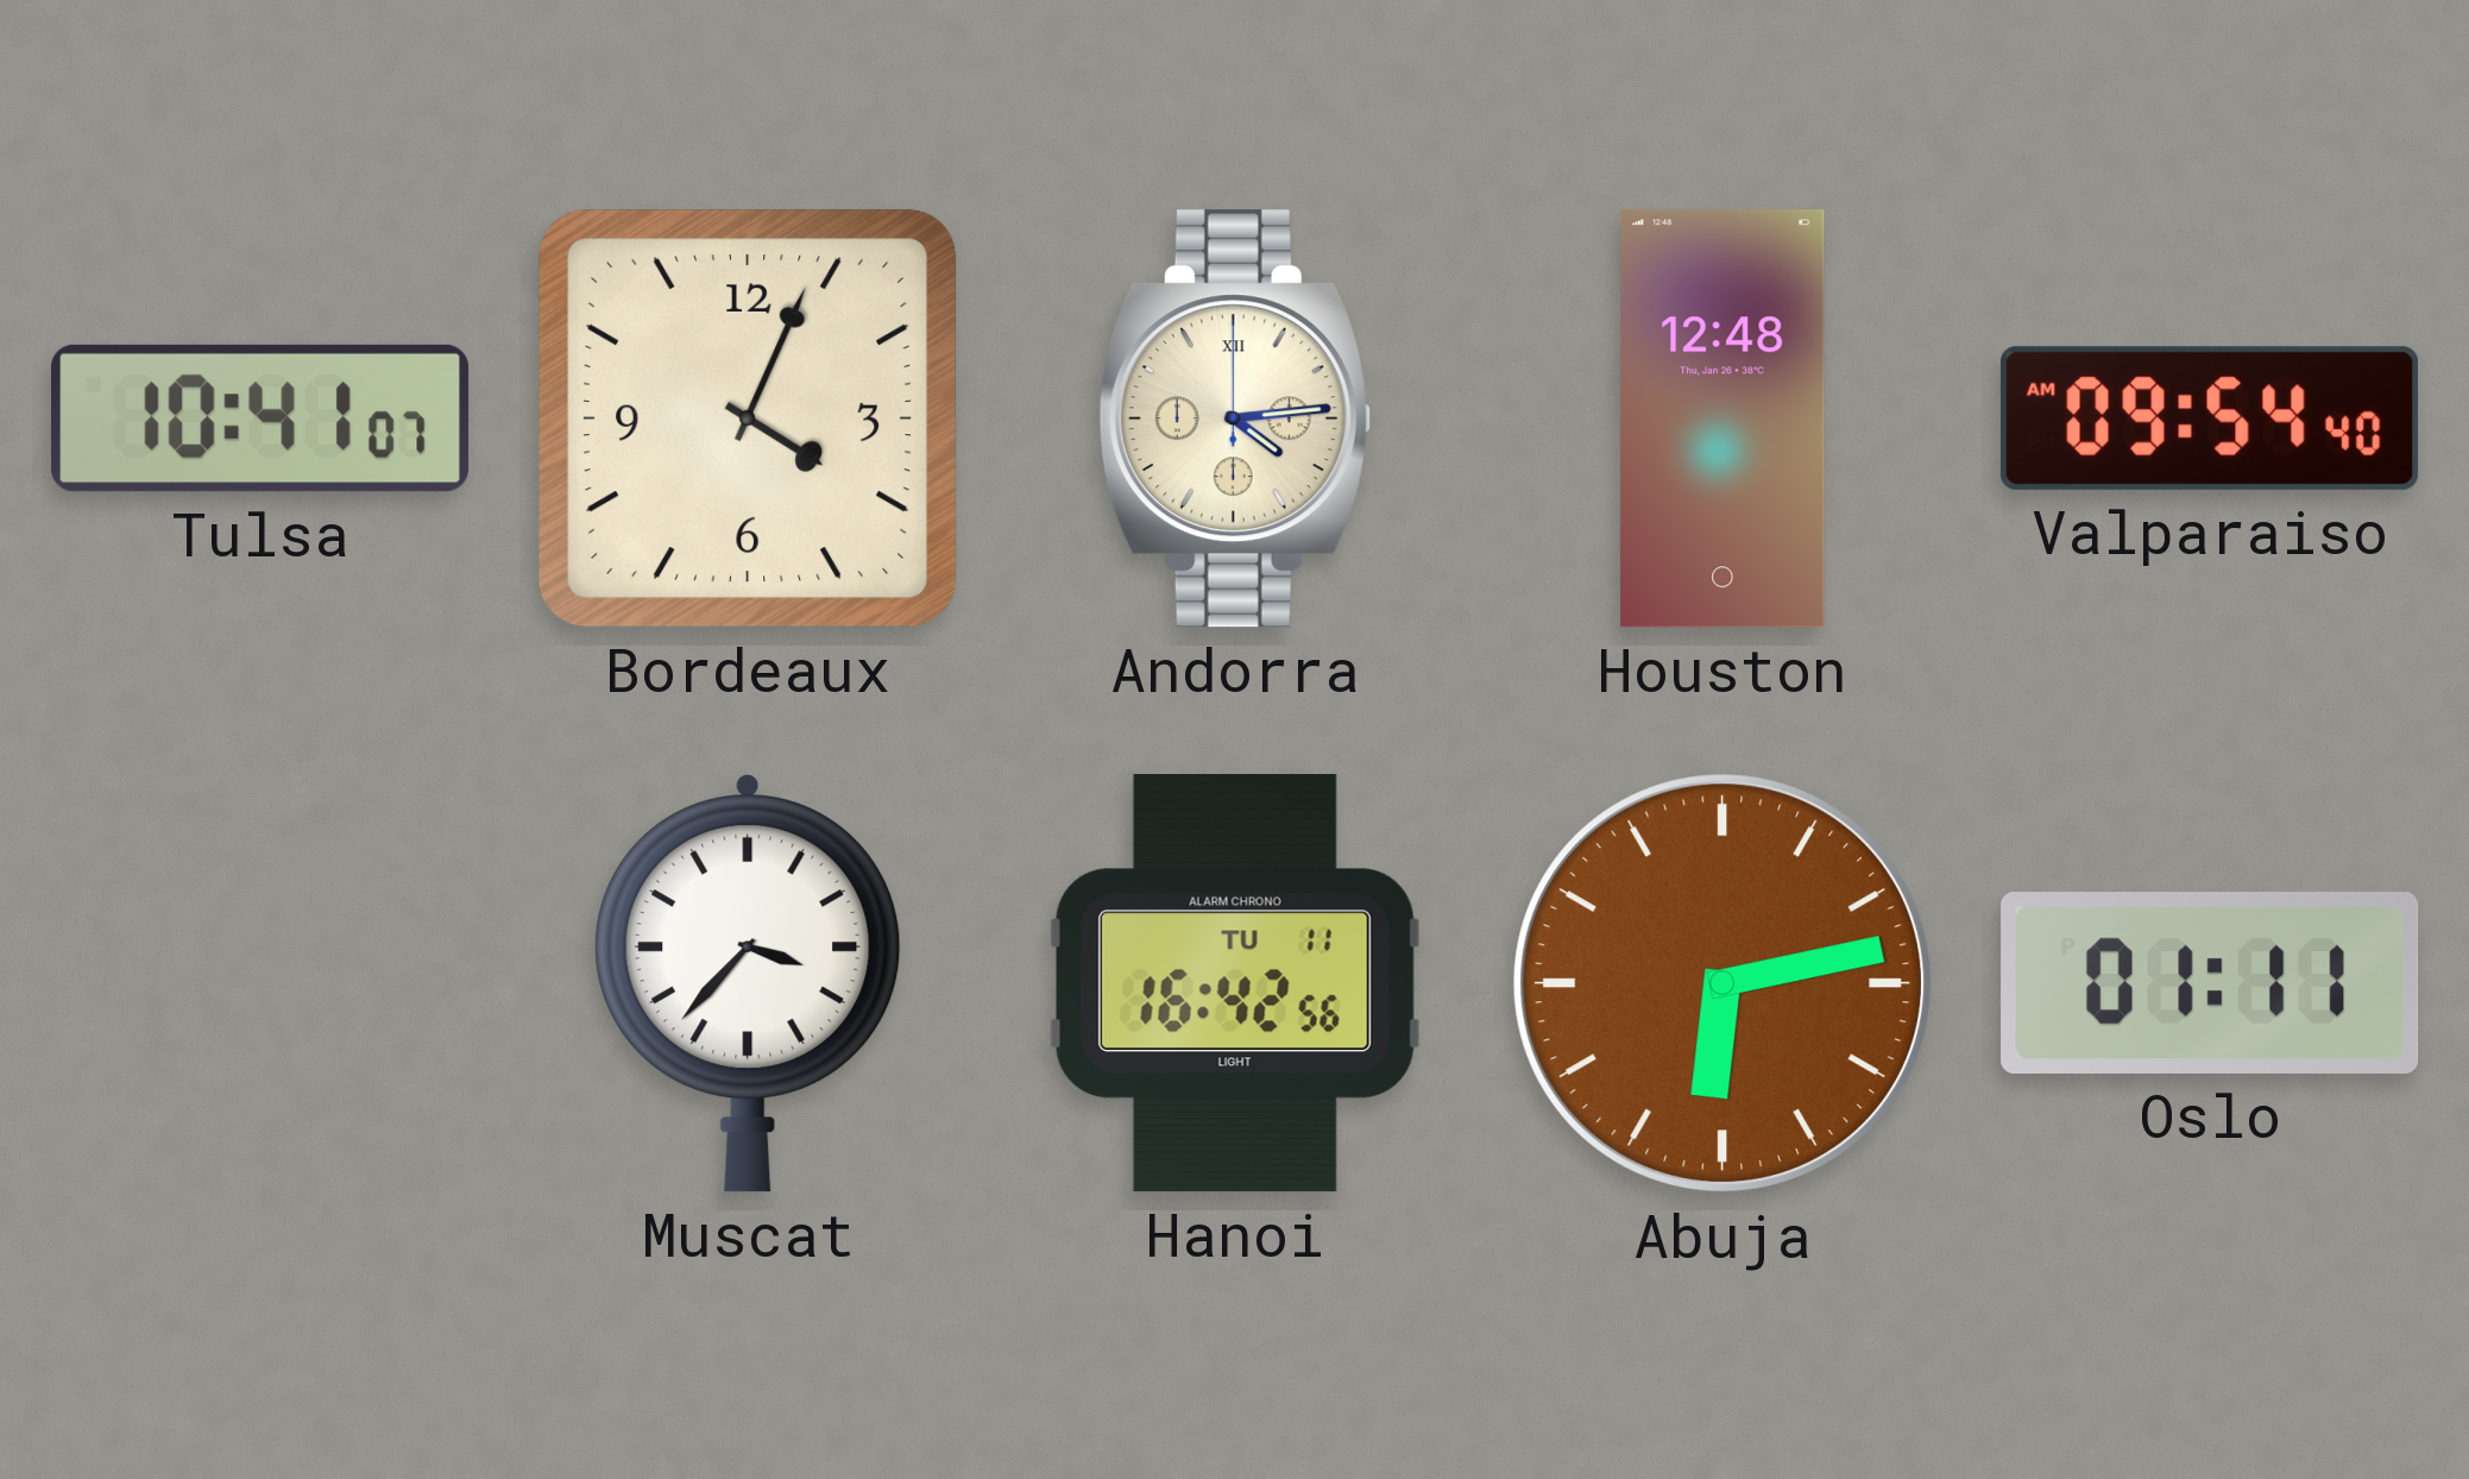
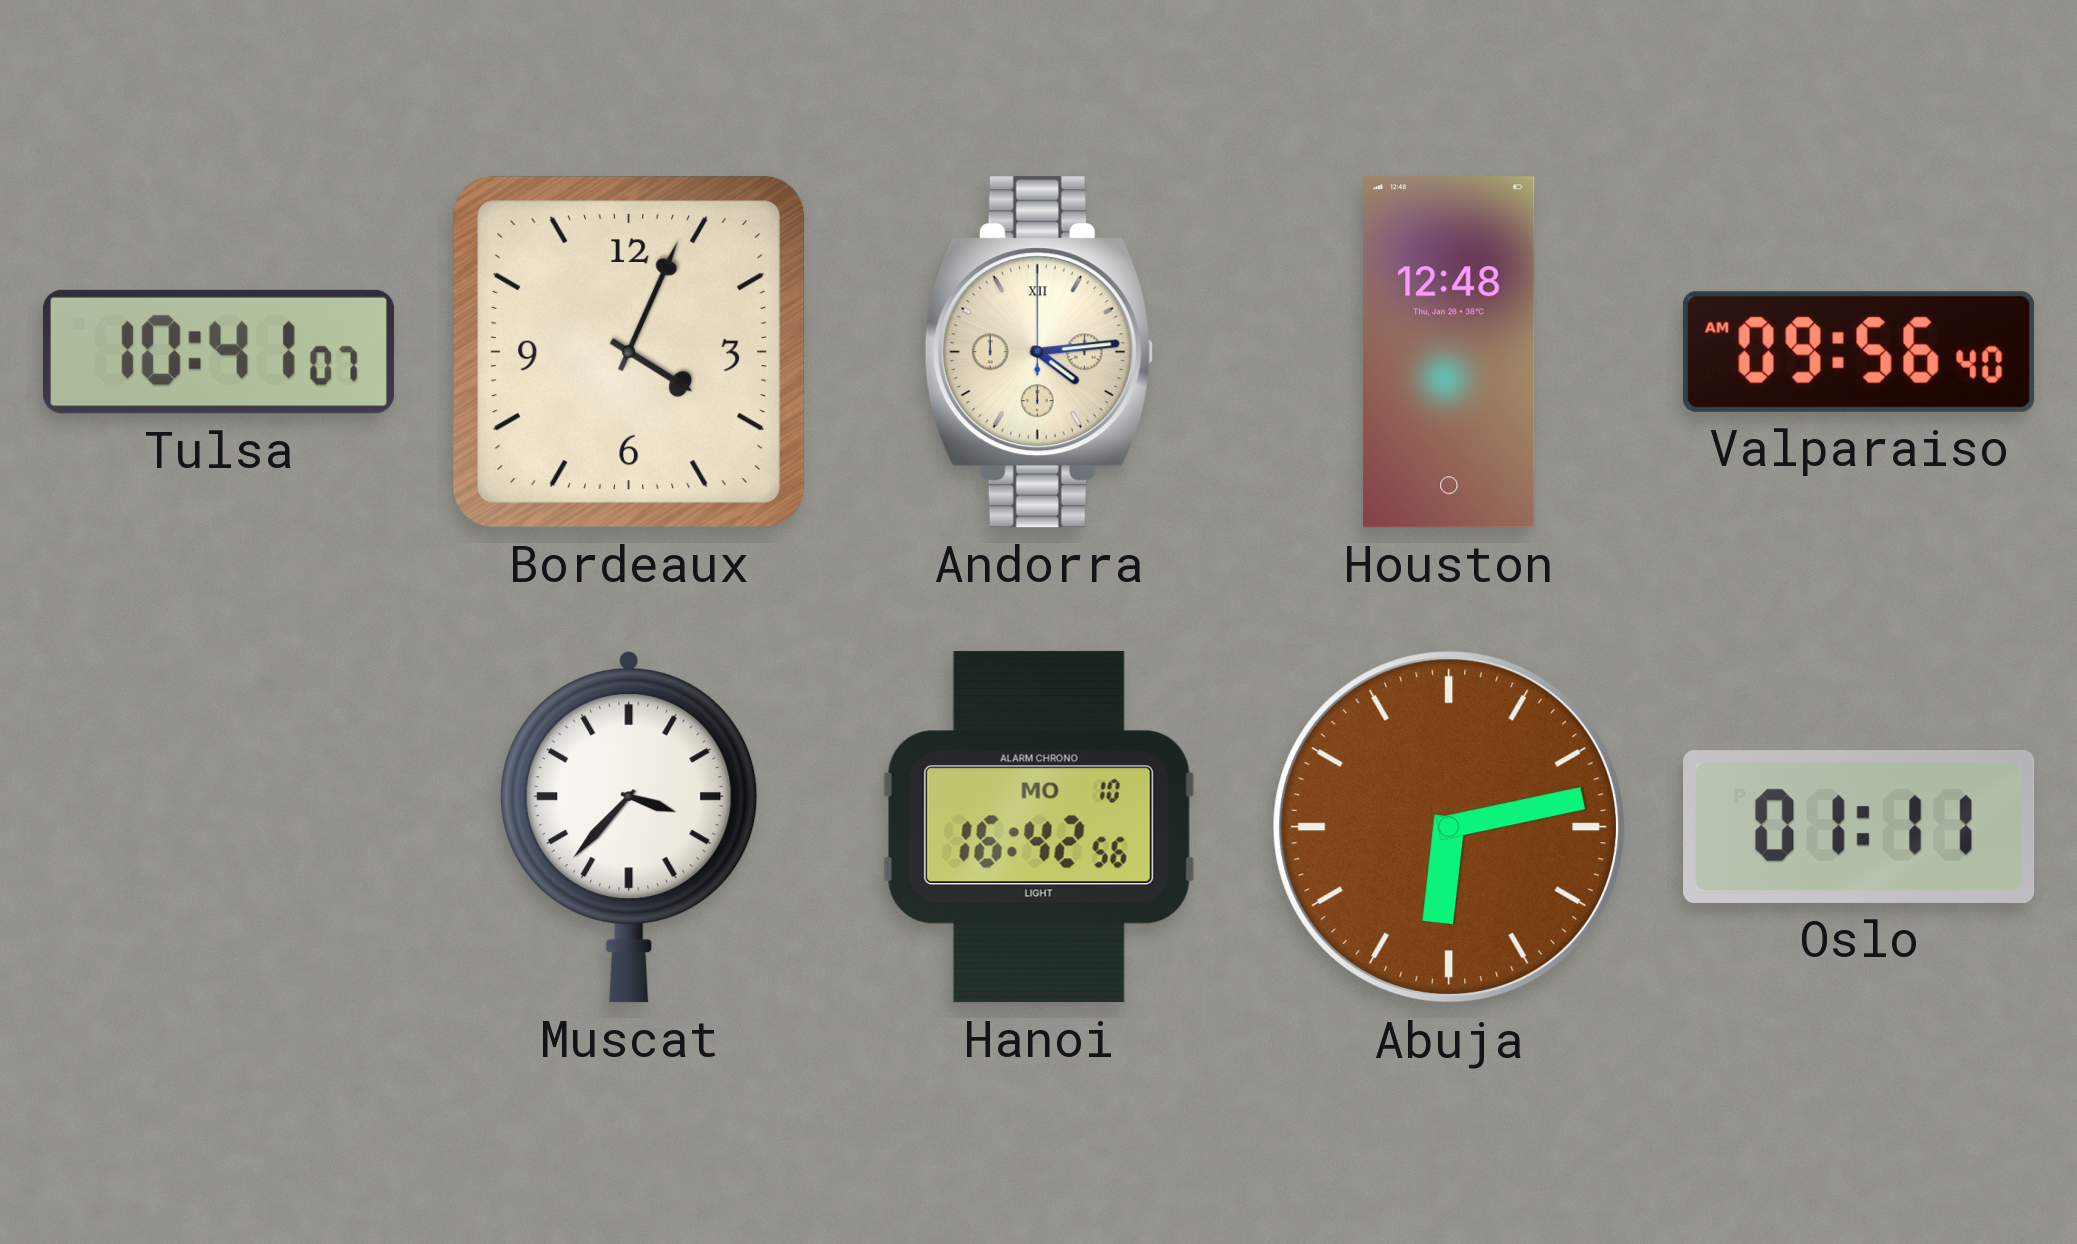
Valparaiso: 09:54 -> 09:56
Hanoi date: TU 11 -> MO 10
